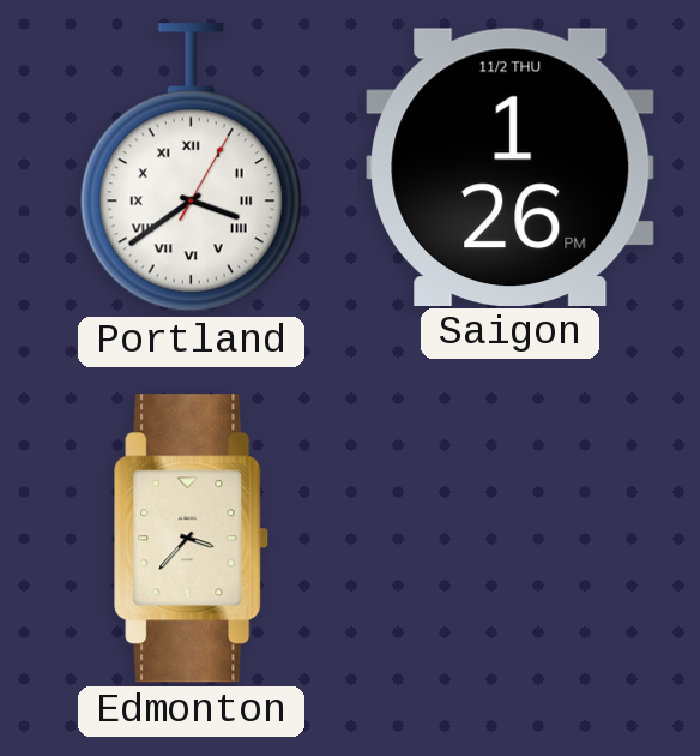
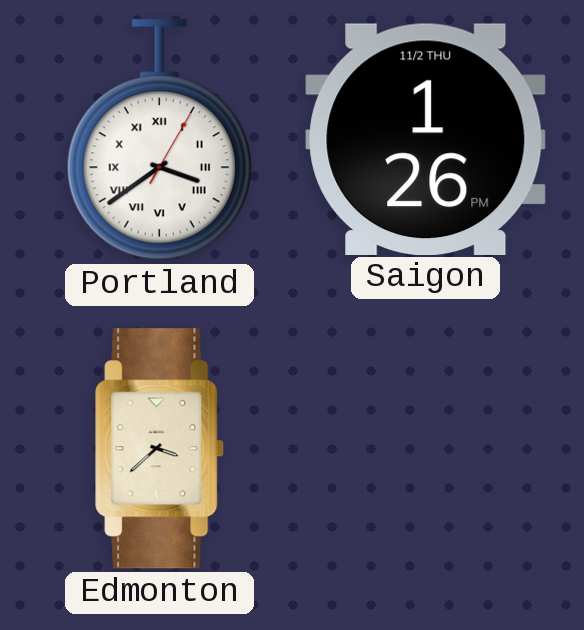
Edmonton: 3:37 -> 3:38
